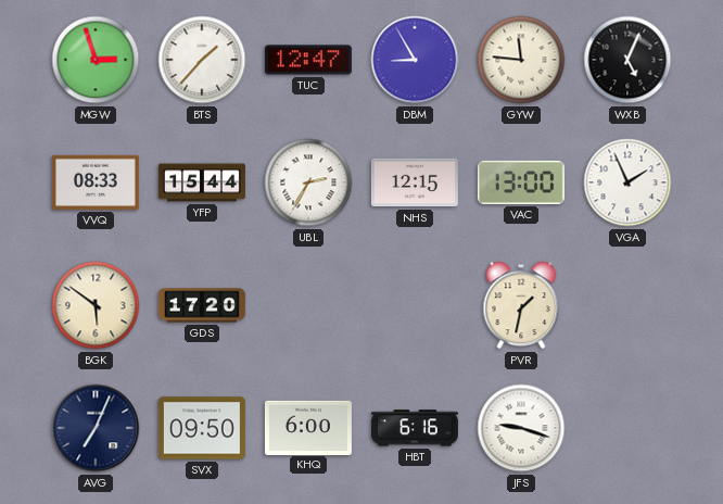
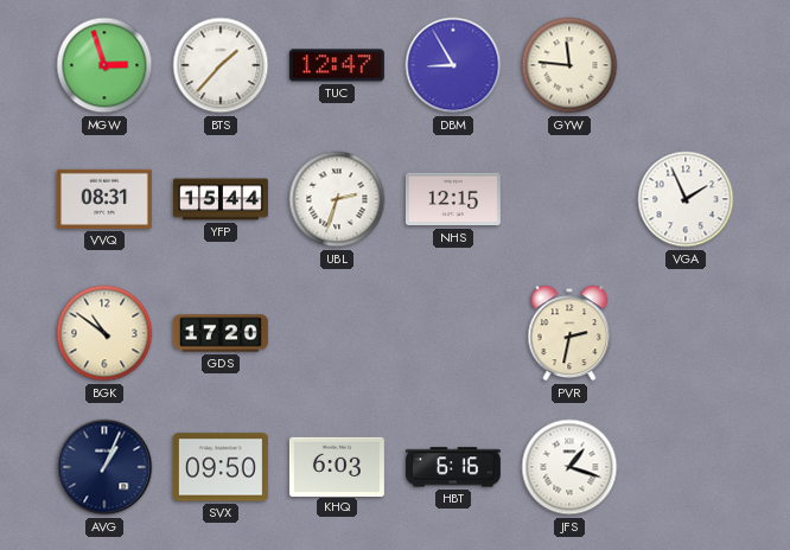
WXB: 5:04 -> none
VVQ: 08:33 -> 08:31
UBL: 2:35 -> 2:33
VAC: 13:00 -> none
BGK: 5:51 -> 10:51
PVR: 1:32 -> 2:32
AVG: 7:04 -> 1:04
KHQ: 6:00 -> 6:03
JFS: 9:18 -> 1:18
